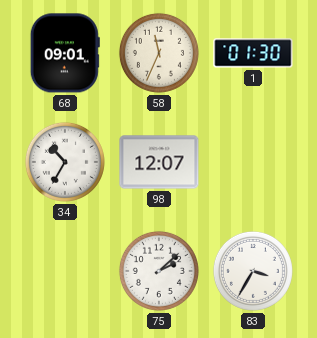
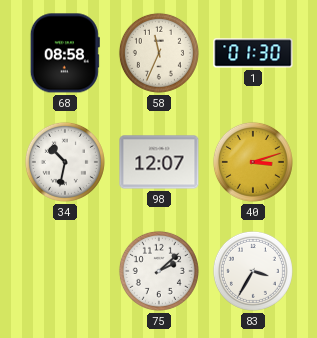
68: 09:01 -> 08:58
34: 10:35 -> 10:32
40: none -> 3:12
